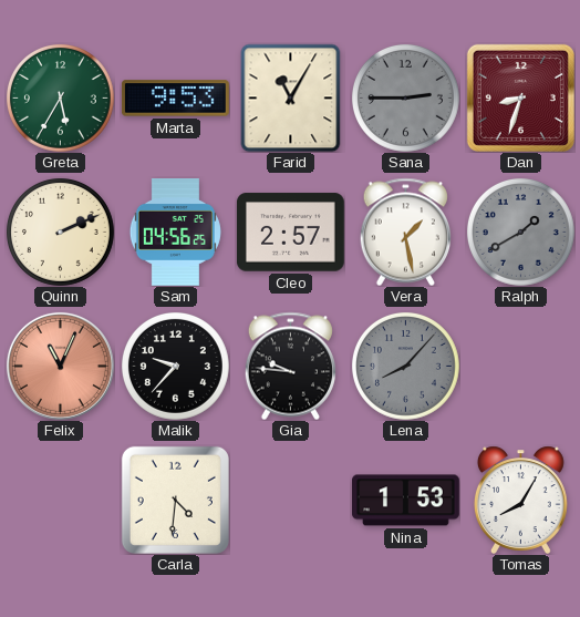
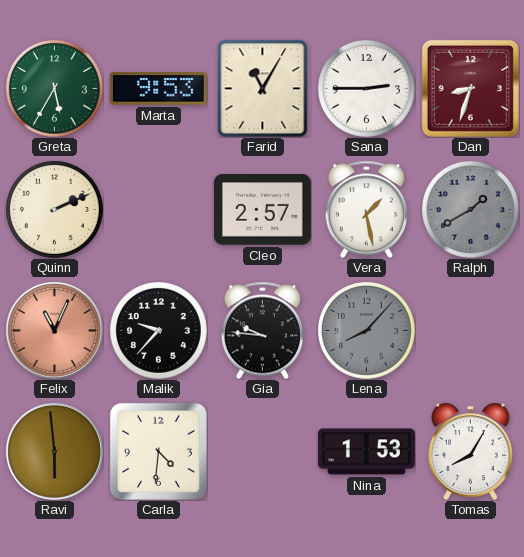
Sana dial: grey -> white
Sam: 04:56 -> none
Ravi: none -> 5:59
